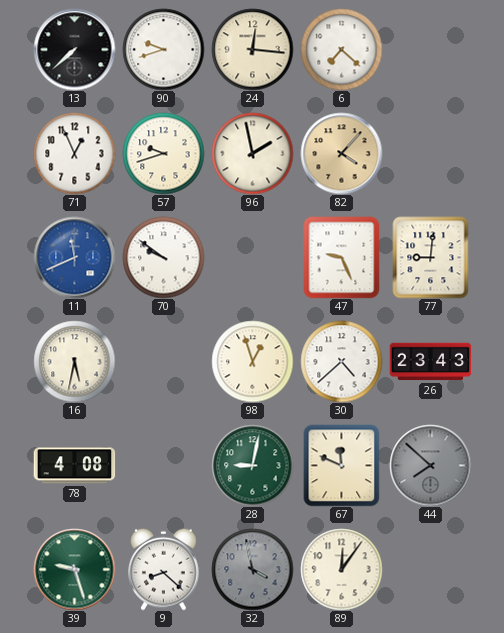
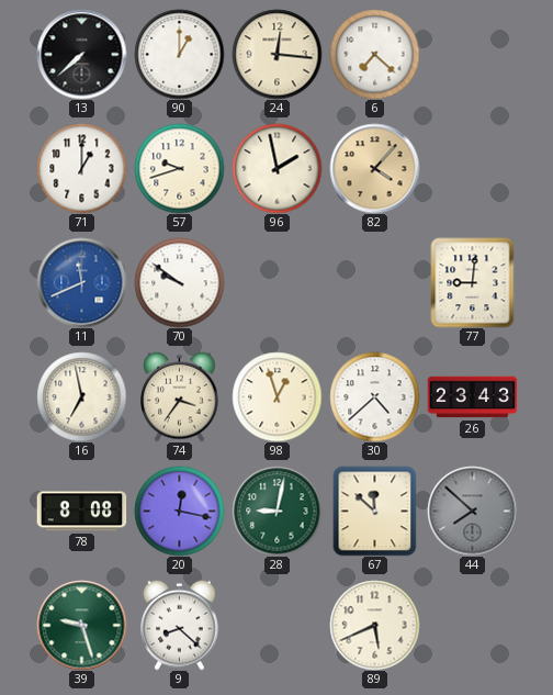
90: 9:42 -> 1:00
71: 12:56 -> 1:00
47: 9:26 -> none
16: 5:32 -> 6:58
74: none -> 3:36
78: 4:08 -> 8:08
20: none -> 12:17
67: 11:49 -> 11:52
32: 3:58 -> none
89: 12:06 -> 5:41
